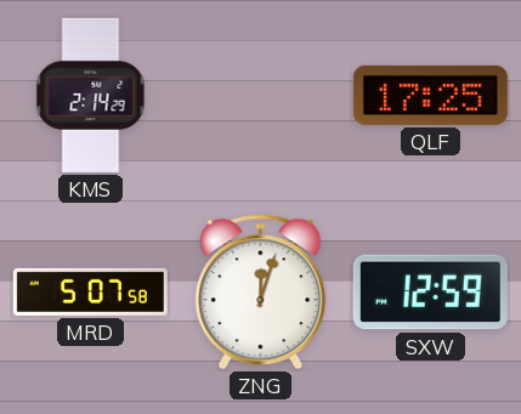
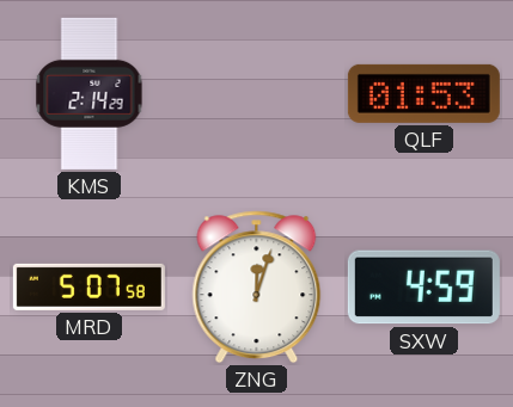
QLF: 17:25 -> 01:53
SXW: 12:59 -> 4:59
